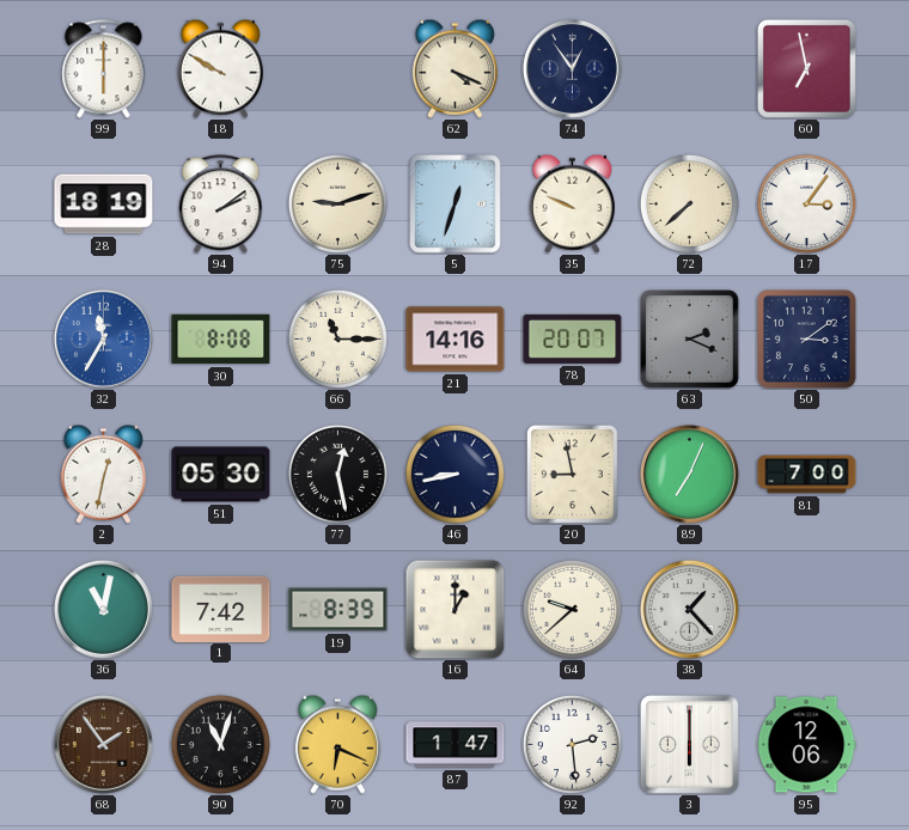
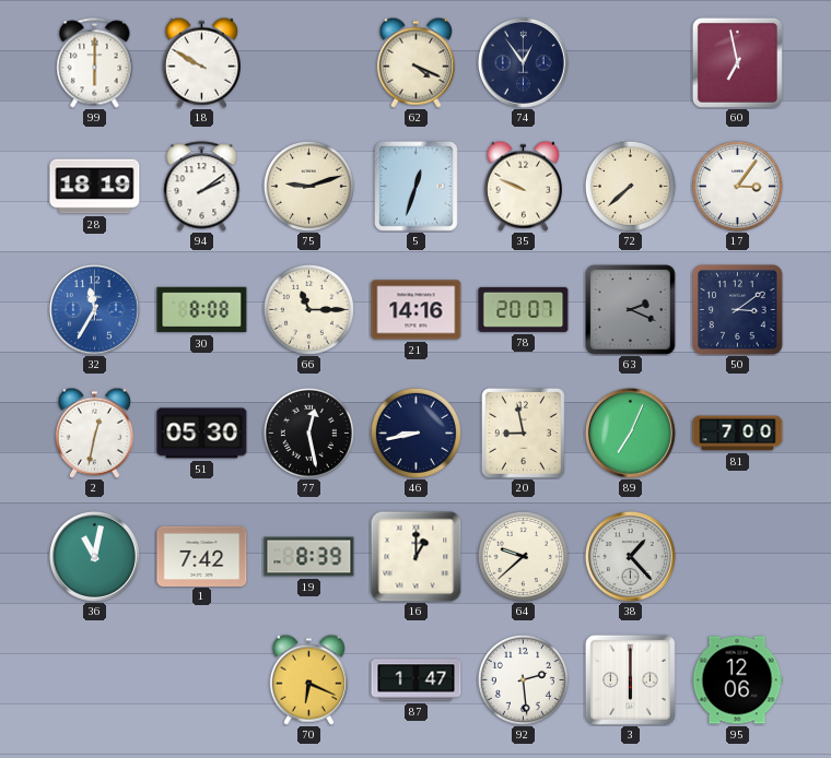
68: 1:54 -> none
90: 11:03 -> none
